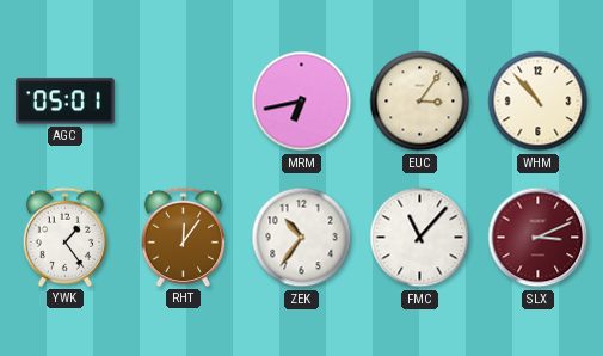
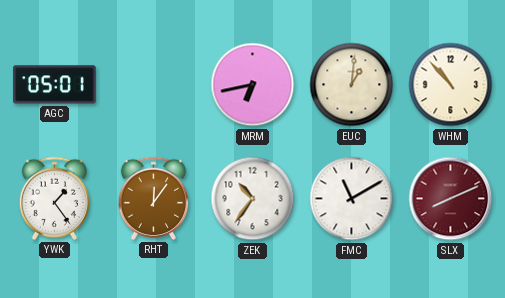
EUC: 3:06 -> 1:01
FMC: 11:07 -> 11:10
SLX: 3:11 -> 8:11
